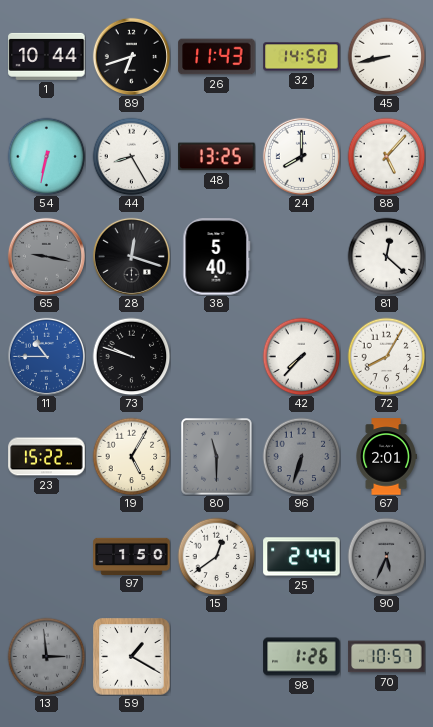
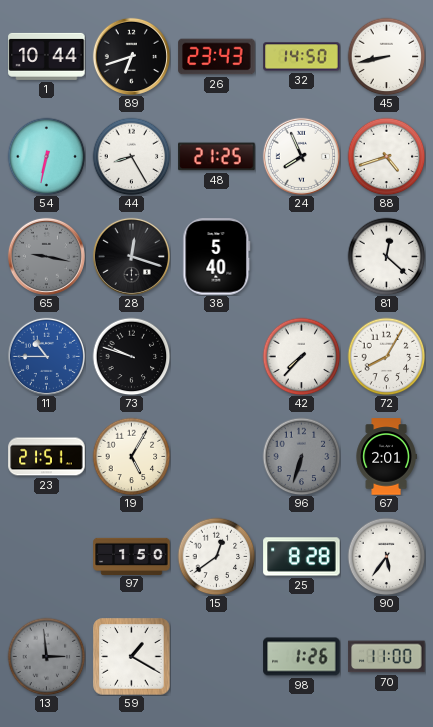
26: 11:43 -> 23:43
48: 13:25 -> 21:25
24: 8:00 -> 7:56
88: 5:07 -> 4:42
23: 15:22 -> 21:51
80: 11:30 -> none
25: 2:44 -> 8:28
90: 5:34 -> 5:36
90 dial: grey -> white
70: 10:57 -> 11:00
